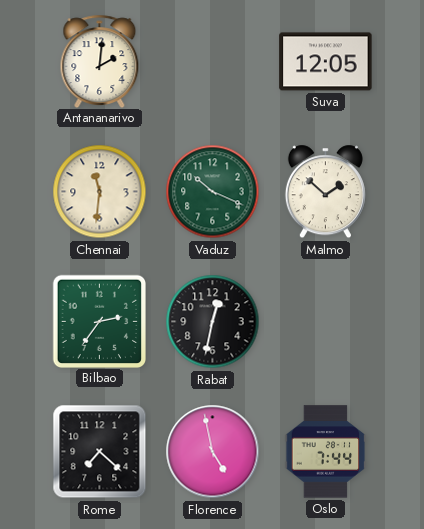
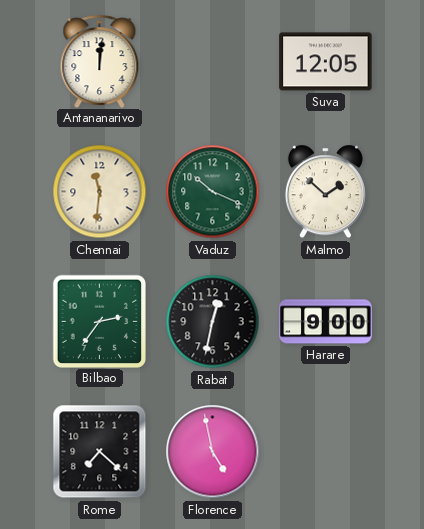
Antananarivo: 2:01 -> 12:01
Harare: none -> 9:00
Oslo: 7:44 -> none
